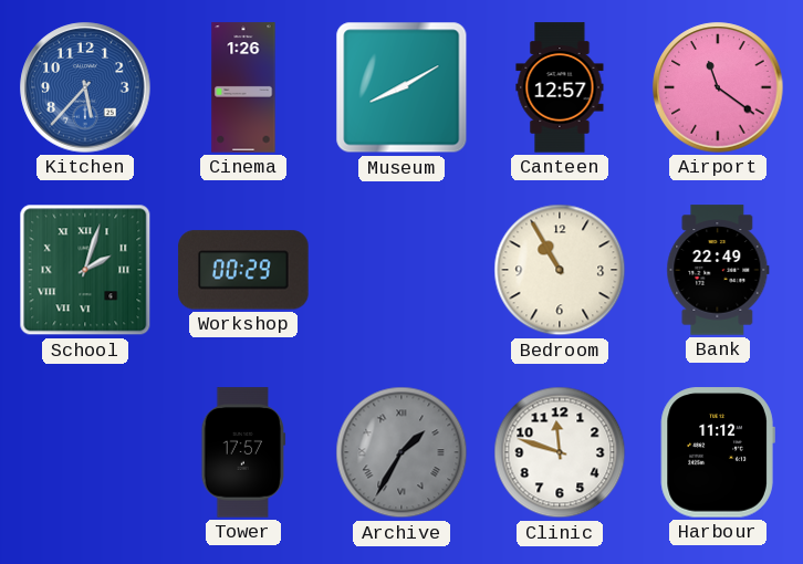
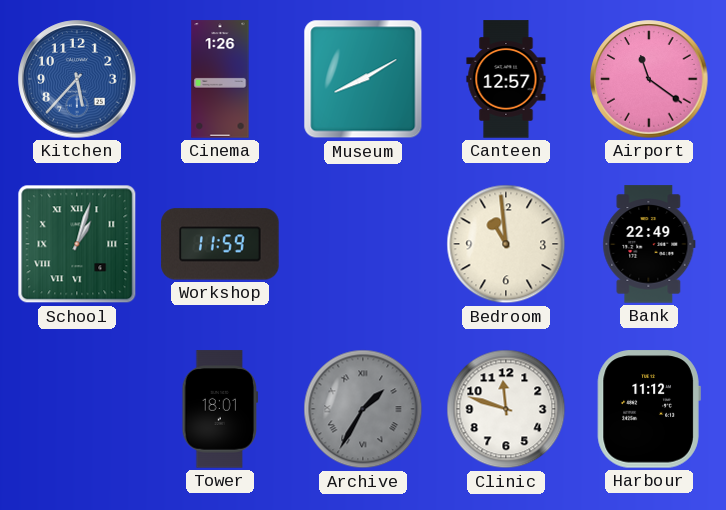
School: 2:03 -> 1:03
Workshop: 00:29 -> 11:59
Bedroom: 10:55 -> 10:59
Tower: 17:57 -> 18:01
